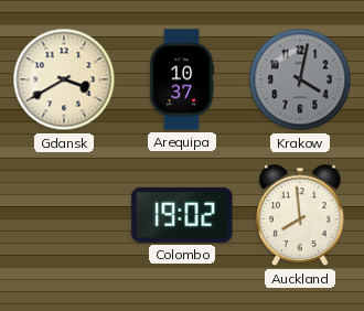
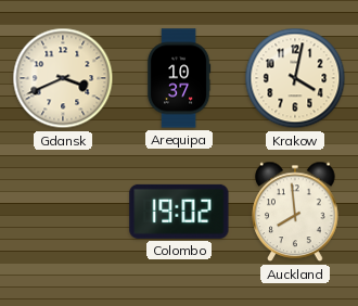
Gdansk: 3:40 -> 3:41
Krakow dial: grey -> cream
